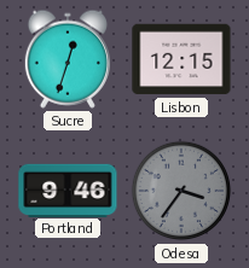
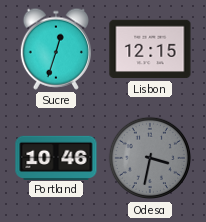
Portland: 9:46 -> 10:46
Odesa: 3:36 -> 3:32
